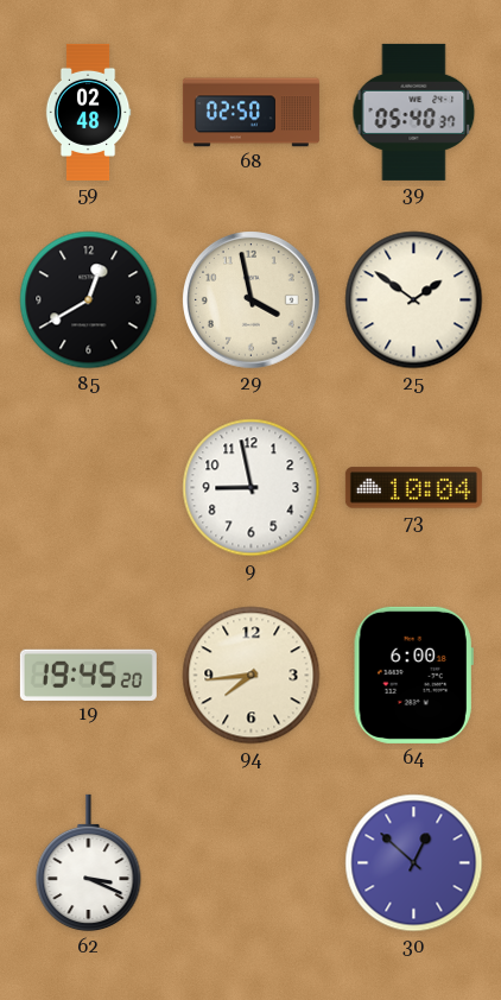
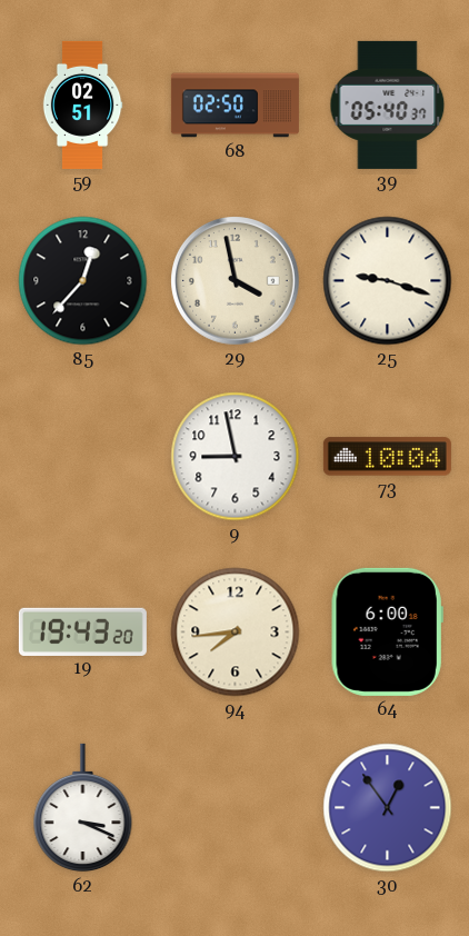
59: 02:48 -> 02:51
85: 12:40 -> 12:37
25: 1:51 -> 9:18
19: 19:45 -> 19:43
30: 12:52 -> 12:54
